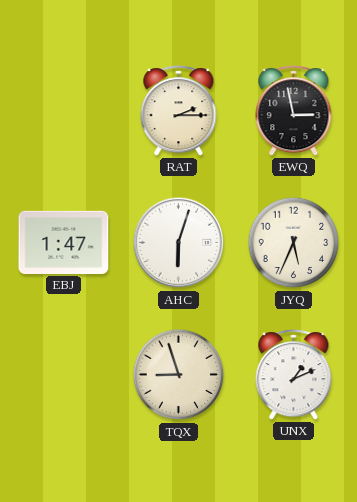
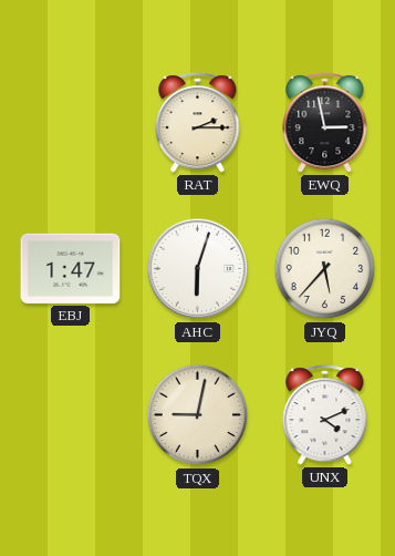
JYQ: 5:34 -> 5:37
TQX: 8:57 -> 9:02
UNX: 1:11 -> 4:11
